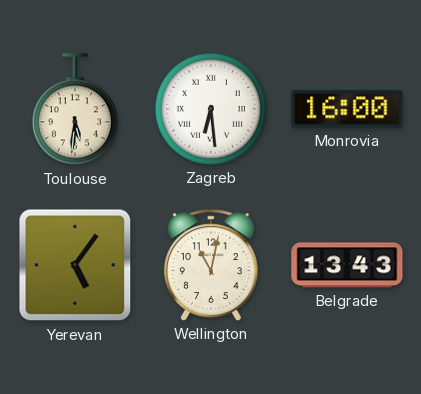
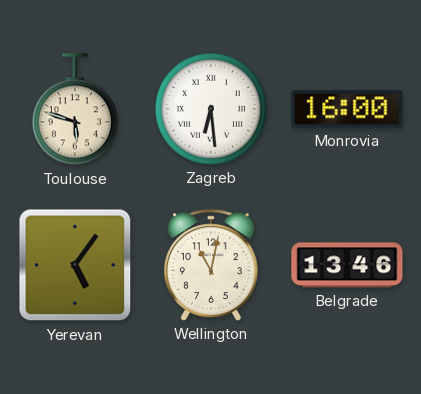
Toulouse: 5:31 -> 5:48
Belgrade: 13:43 -> 13:46
